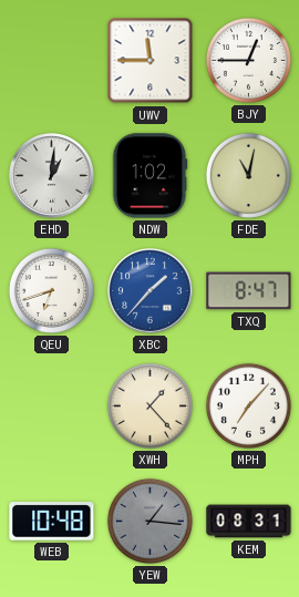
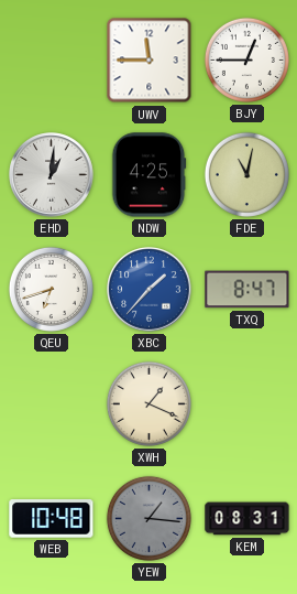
NDW: 1:02 -> 4:25
XWH: 1:23 -> 1:19
MPH: 7:07 -> none
